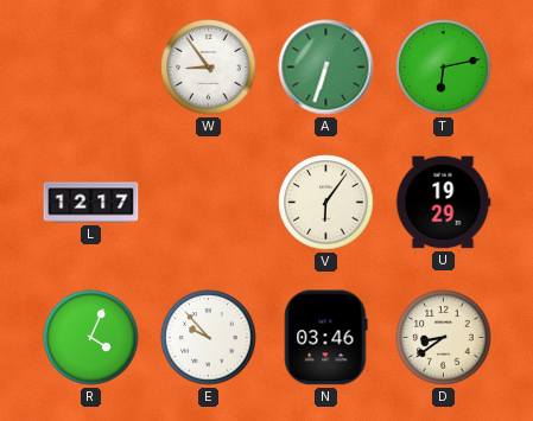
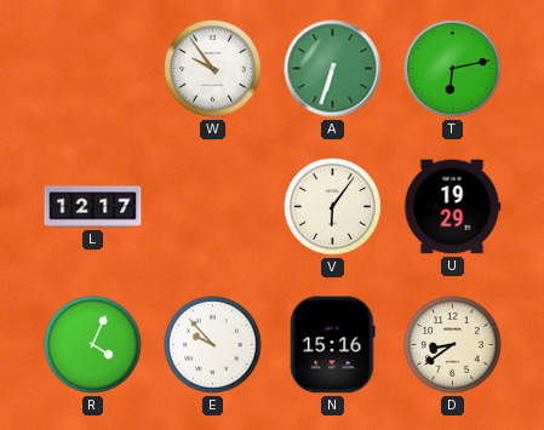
W: 8:54 -> 9:54
N: 03:46 -> 15:16
